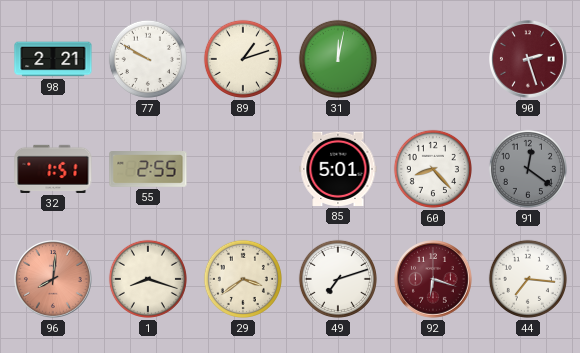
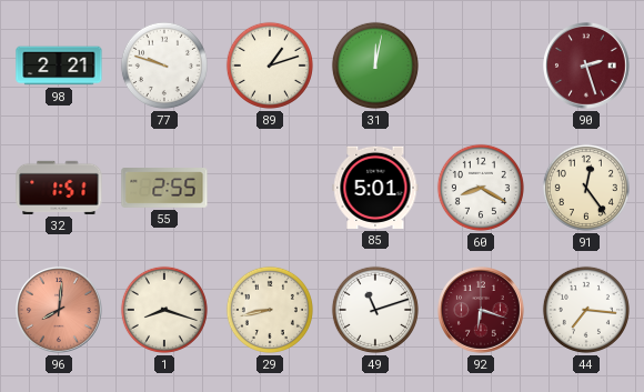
77: 9:50 -> 9:48
60: 8:23 -> 8:20
91: 12:21 -> 12:24
91 dial: grey -> cream
29: 3:39 -> 8:43
49: 7:12 -> 11:12
